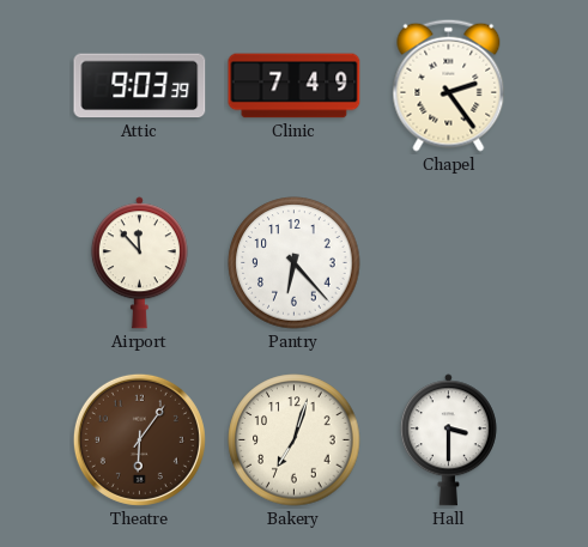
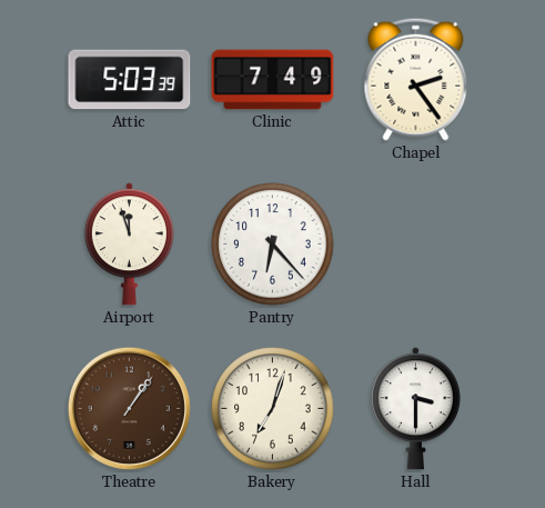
Attic: 9:03 -> 5:03
Airport: 11:53 -> 11:57
Theatre: 6:06 -> 1:06
